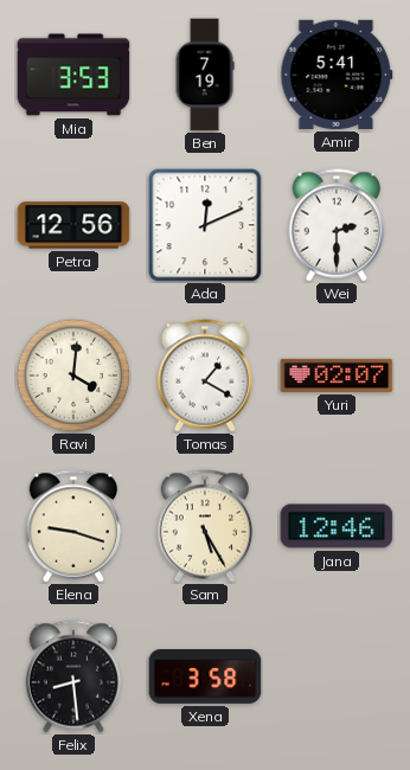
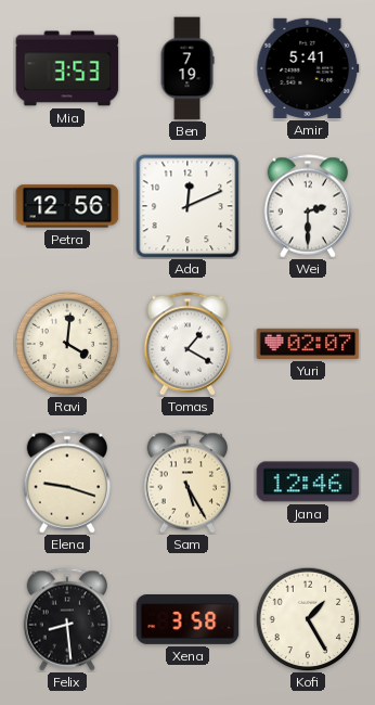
Kofi: none -> 1:25
